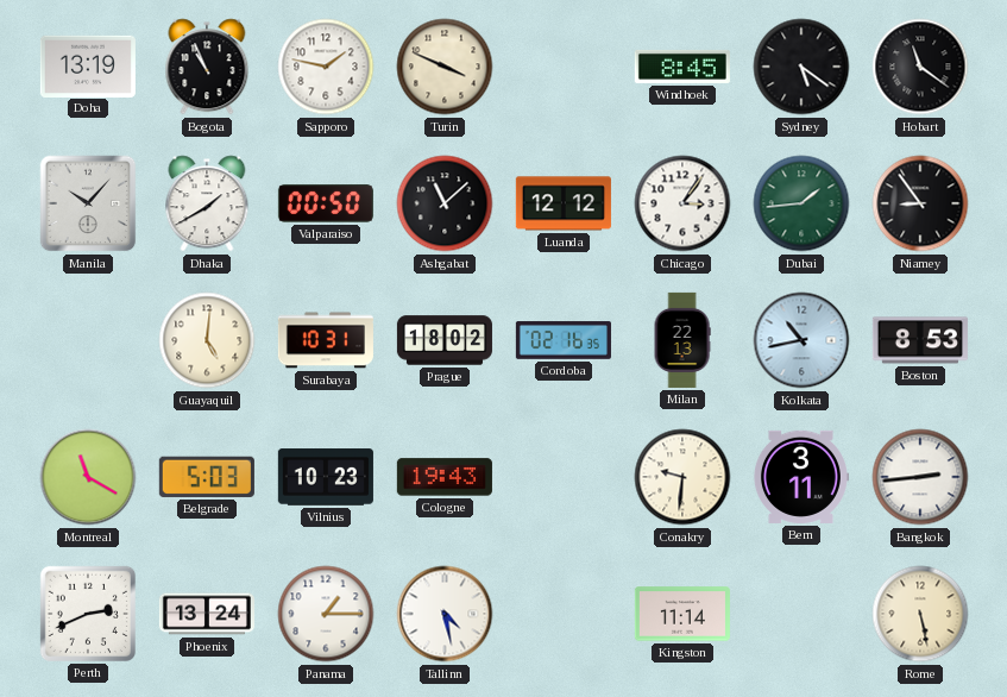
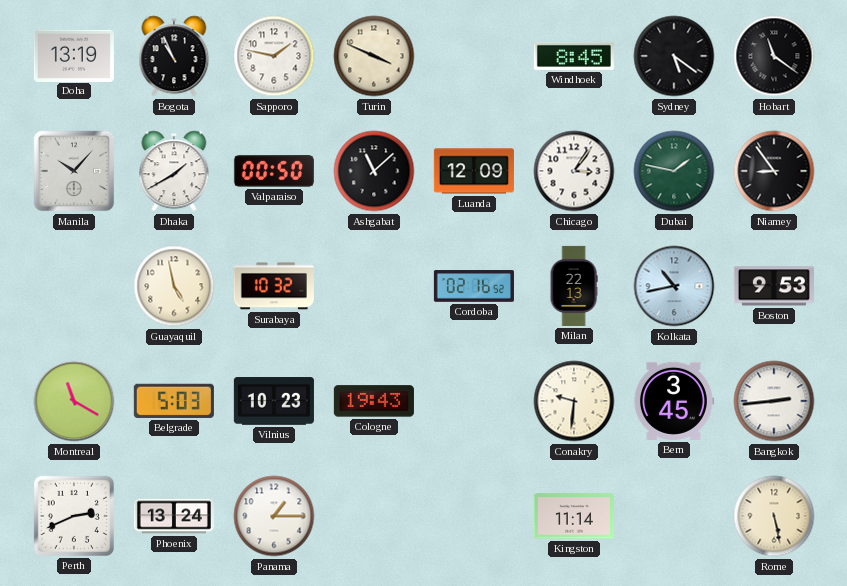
Luanda: 12:12 -> 12:09
Dubai: 1:44 -> 1:47
Guayaquil: 5:01 -> 4:58
Surabaya: 10:31 -> 10:32
Prague: 18:02 -> none
Cordoba: 02:16:35 -> 02:16:52
Boston: 8:53 -> 9:53
Bern: 3:11 -> 3:45
Tallinn: 4:28 -> none
